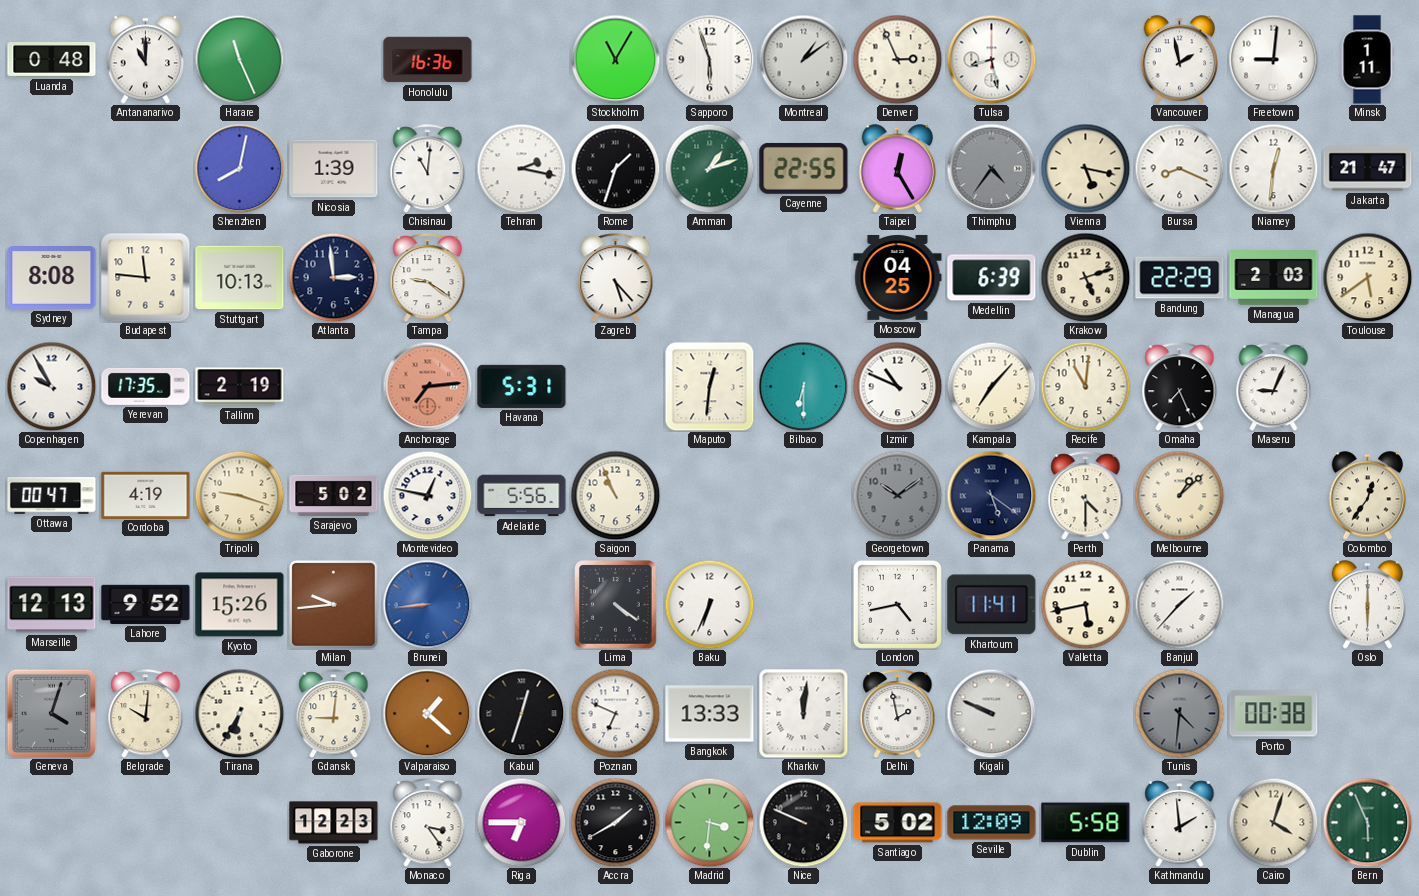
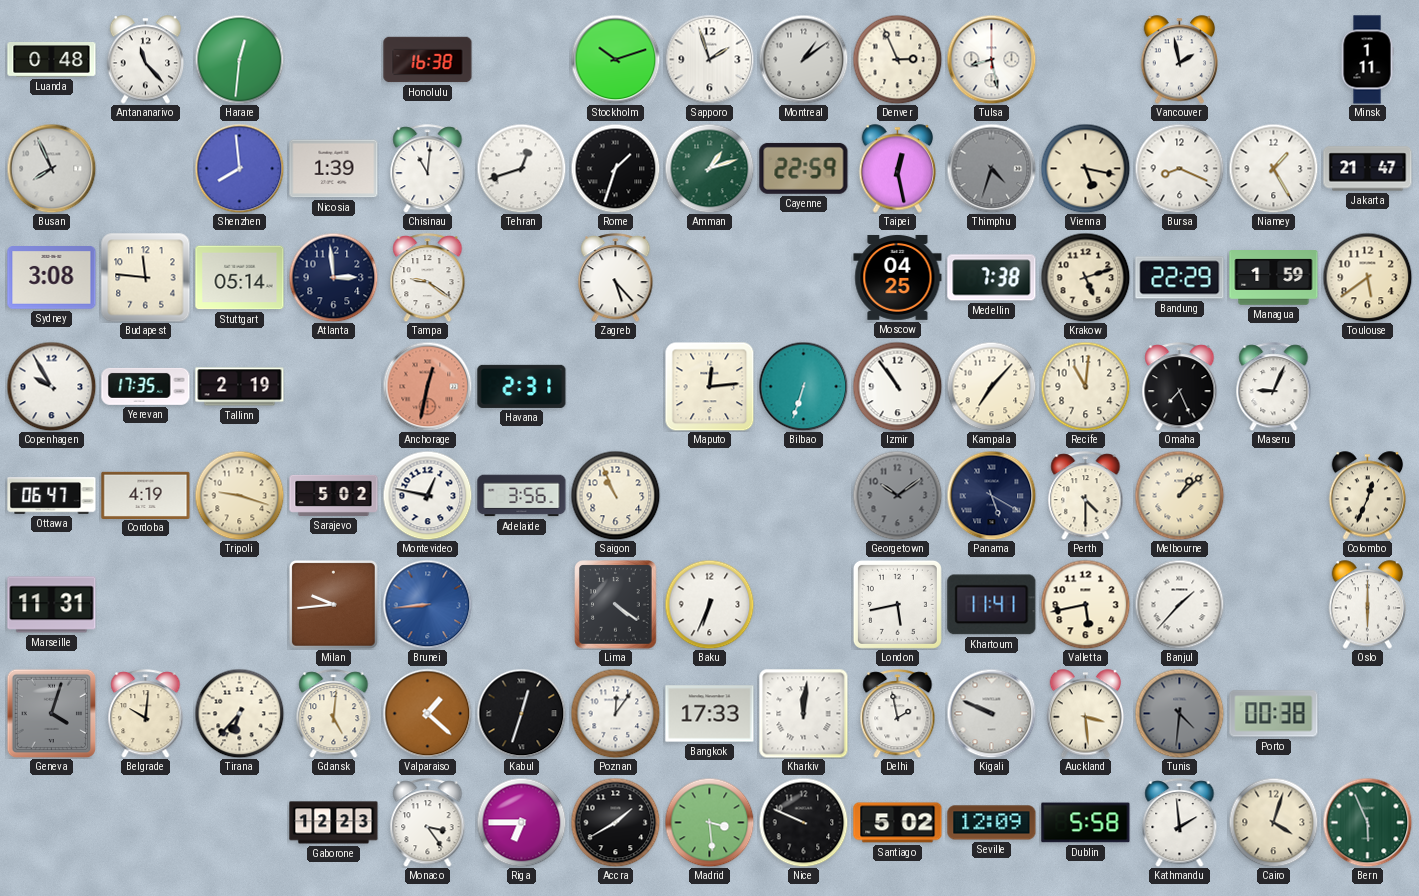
Antananarivo: 11:00 -> 11:23
Harare: 11:26 -> 12:31
Honolulu: 16:36 -> 16:38
Stockholm: 11:05 -> 10:12
Sapporo: 5:57 -> 1:57
Freetown: 9:01 -> none
Busan: none -> 7:56
Shenzhen: 8:02 -> 7:59
Tehran: 2:17 -> 12:42
Cayenne: 22:55 -> 22:59
Taipei: 12:25 -> 12:28
Thimphu: 4:36 -> 4:33
Niamey: 12:31 -> 1:25
Sydney: 8:08 -> 3:08
Stuttgart: 10:13 -> 05:14
Medellin: 6:39 -> 7:38
Managua: 2:03 -> 1:59
Anchorage: 7:14 -> 12:32
Havana: 5:31 -> 2:31
Maputo: 12:31 -> 12:14
Bilbao: 6:30 -> 6:33
Izmir: 10:49 -> 10:54
Ottawa: 00:47 -> 06:47
Adelaide: 5:56 -> 3:56
Panama: 5:21 -> 5:20
Colombo: 12:36 -> 12:34
Marseille: 12:13 -> 11:31
Lahore: 9:52 -> none
Kyoto: 15:26 -> none
London: 4:43 -> 5:43
Tirana: 6:35 -> 6:37
Gdansk: 9:01 -> 5:01
Poznan: 6:49 -> 12:06
Bangkok: 13:33 -> 17:33
Auckland: none -> 3:29
Madrid: 3:31 -> 3:29
